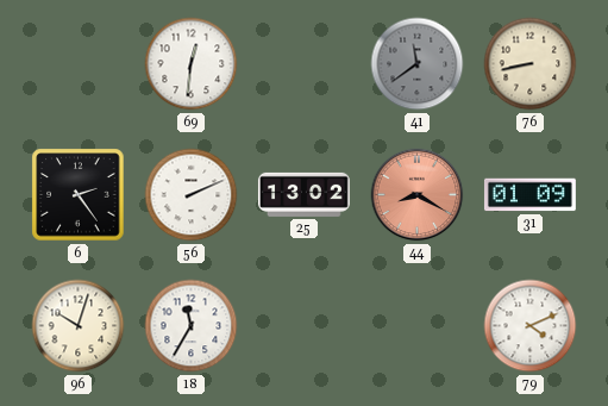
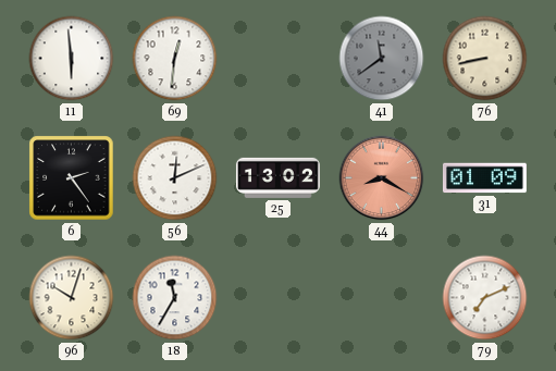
11: none -> 5:59
56: 2:11 -> 12:11
79: 4:11 -> 7:11
